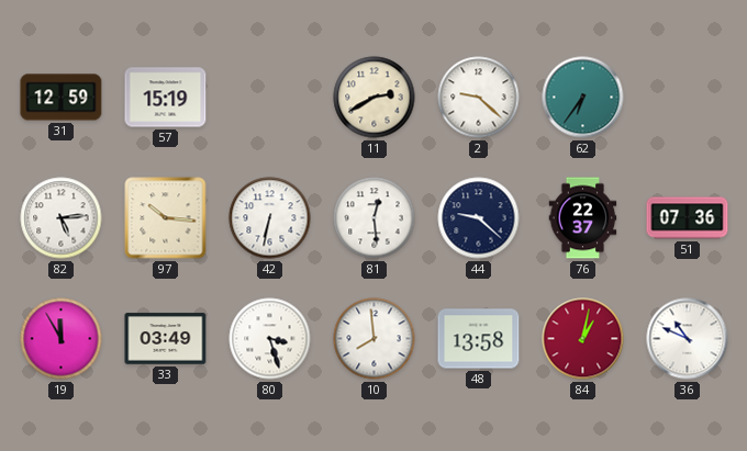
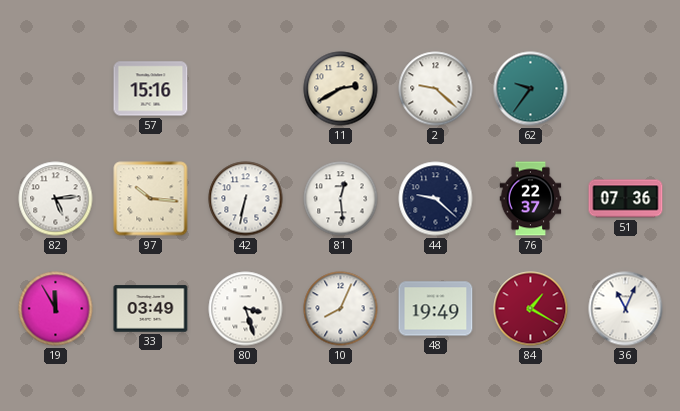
31: 12:59 -> none
57: 15:19 -> 15:16
62: 6:36 -> 9:36
10: 7:59 -> 8:04
48: 13:58 -> 19:49
84: 1:02 -> 1:20
36: 10:49 -> 11:04
